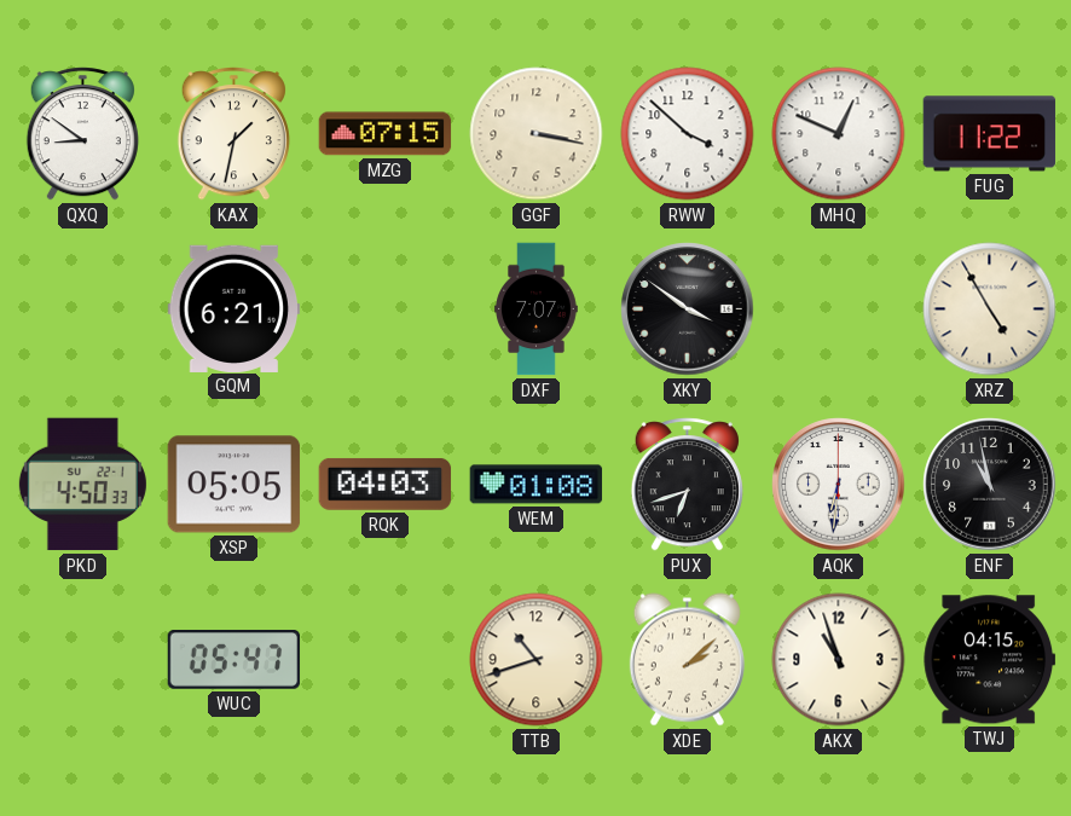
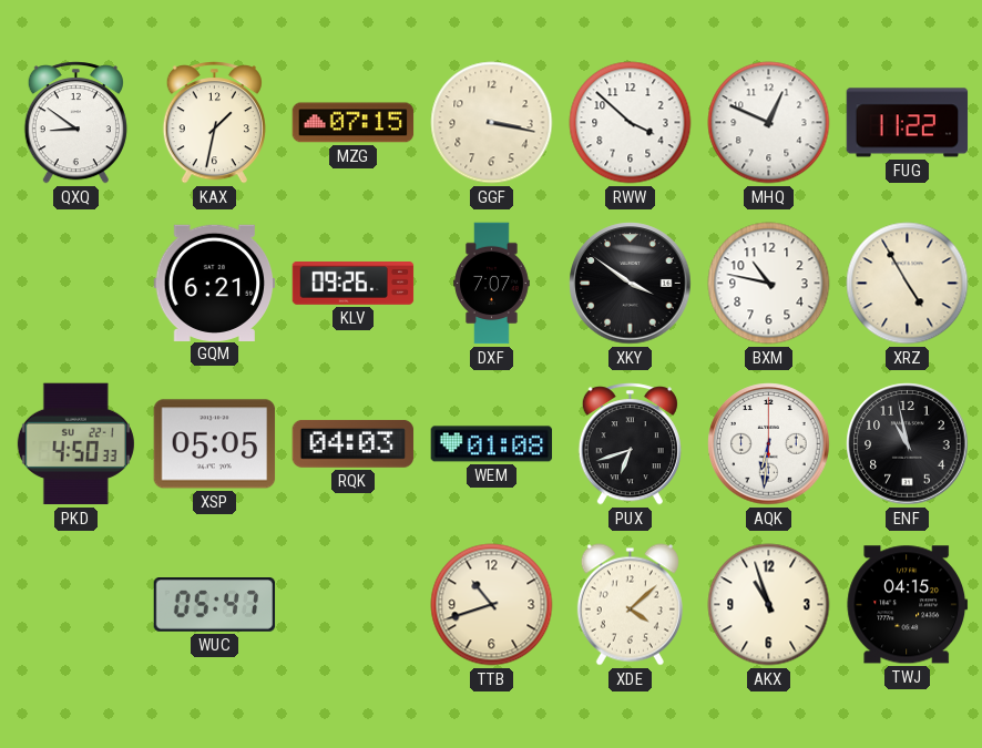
KLV: none -> 09:26
BXM: none -> 10:47
XDE: 2:08 -> 4:08
